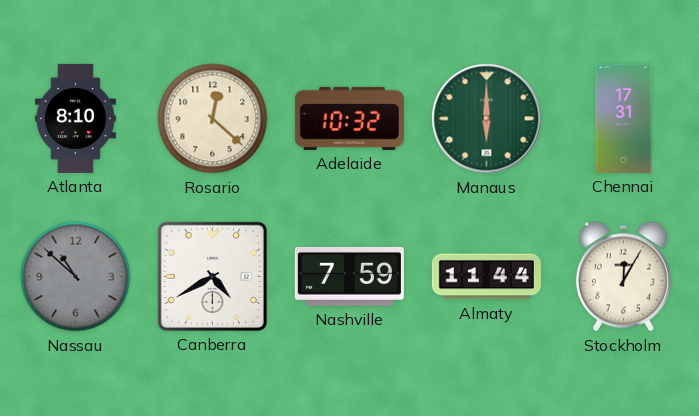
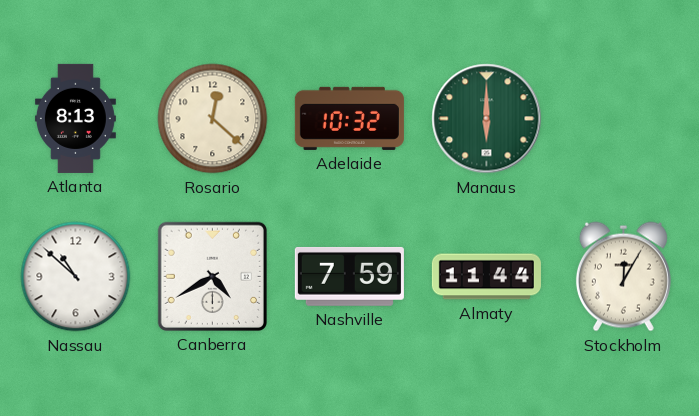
Atlanta: 8:10 -> 8:13
Chennai: 17:31 -> none
Nassau dial: grey -> white
